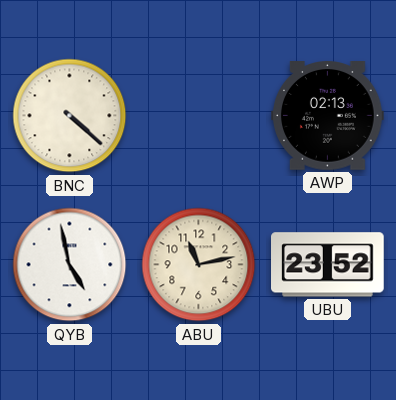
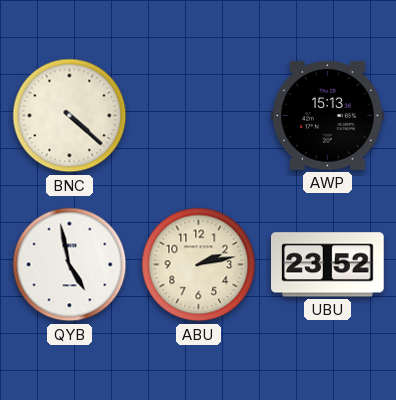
AWP: 02:13 -> 15:13
ABU: 11:13 -> 2:13
